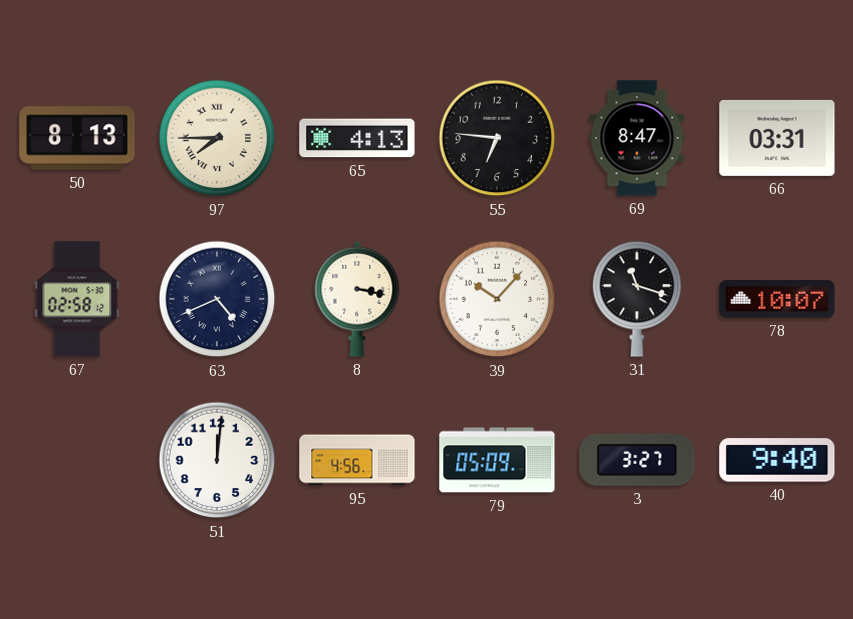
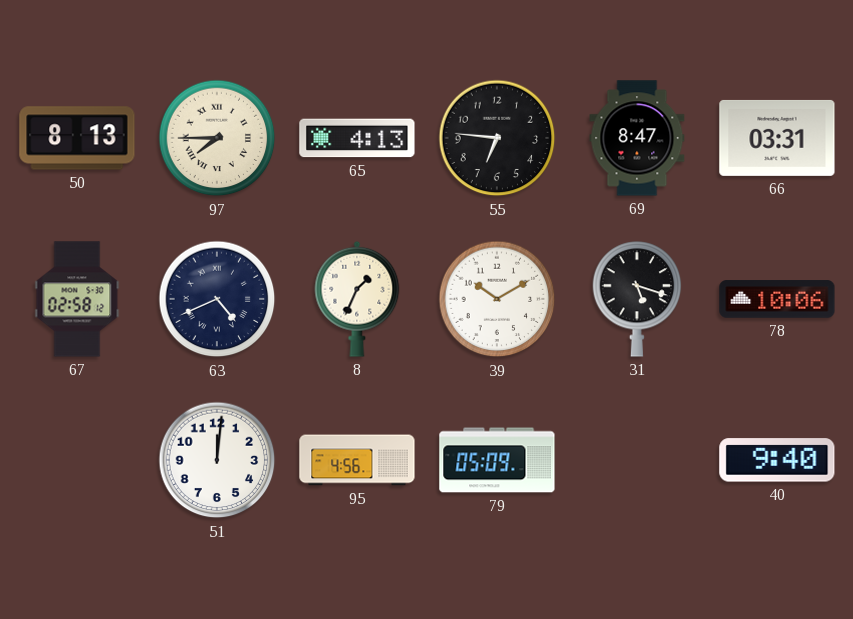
8: 3:17 -> 1:34
39: 10:07 -> 10:10
31: 11:18 -> 5:18
78: 10:07 -> 10:06
3: 3:27 -> none
